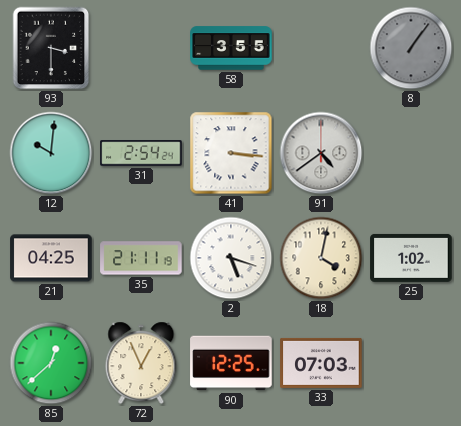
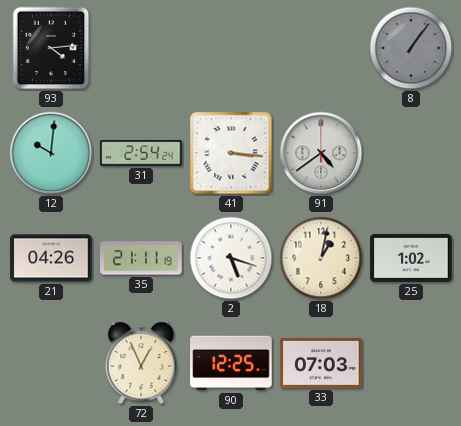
93: 3:30 -> 4:14
58: 3:55 -> none
21: 04:25 -> 04:26
18: 4:02 -> 1:02
85: 12:38 -> none
